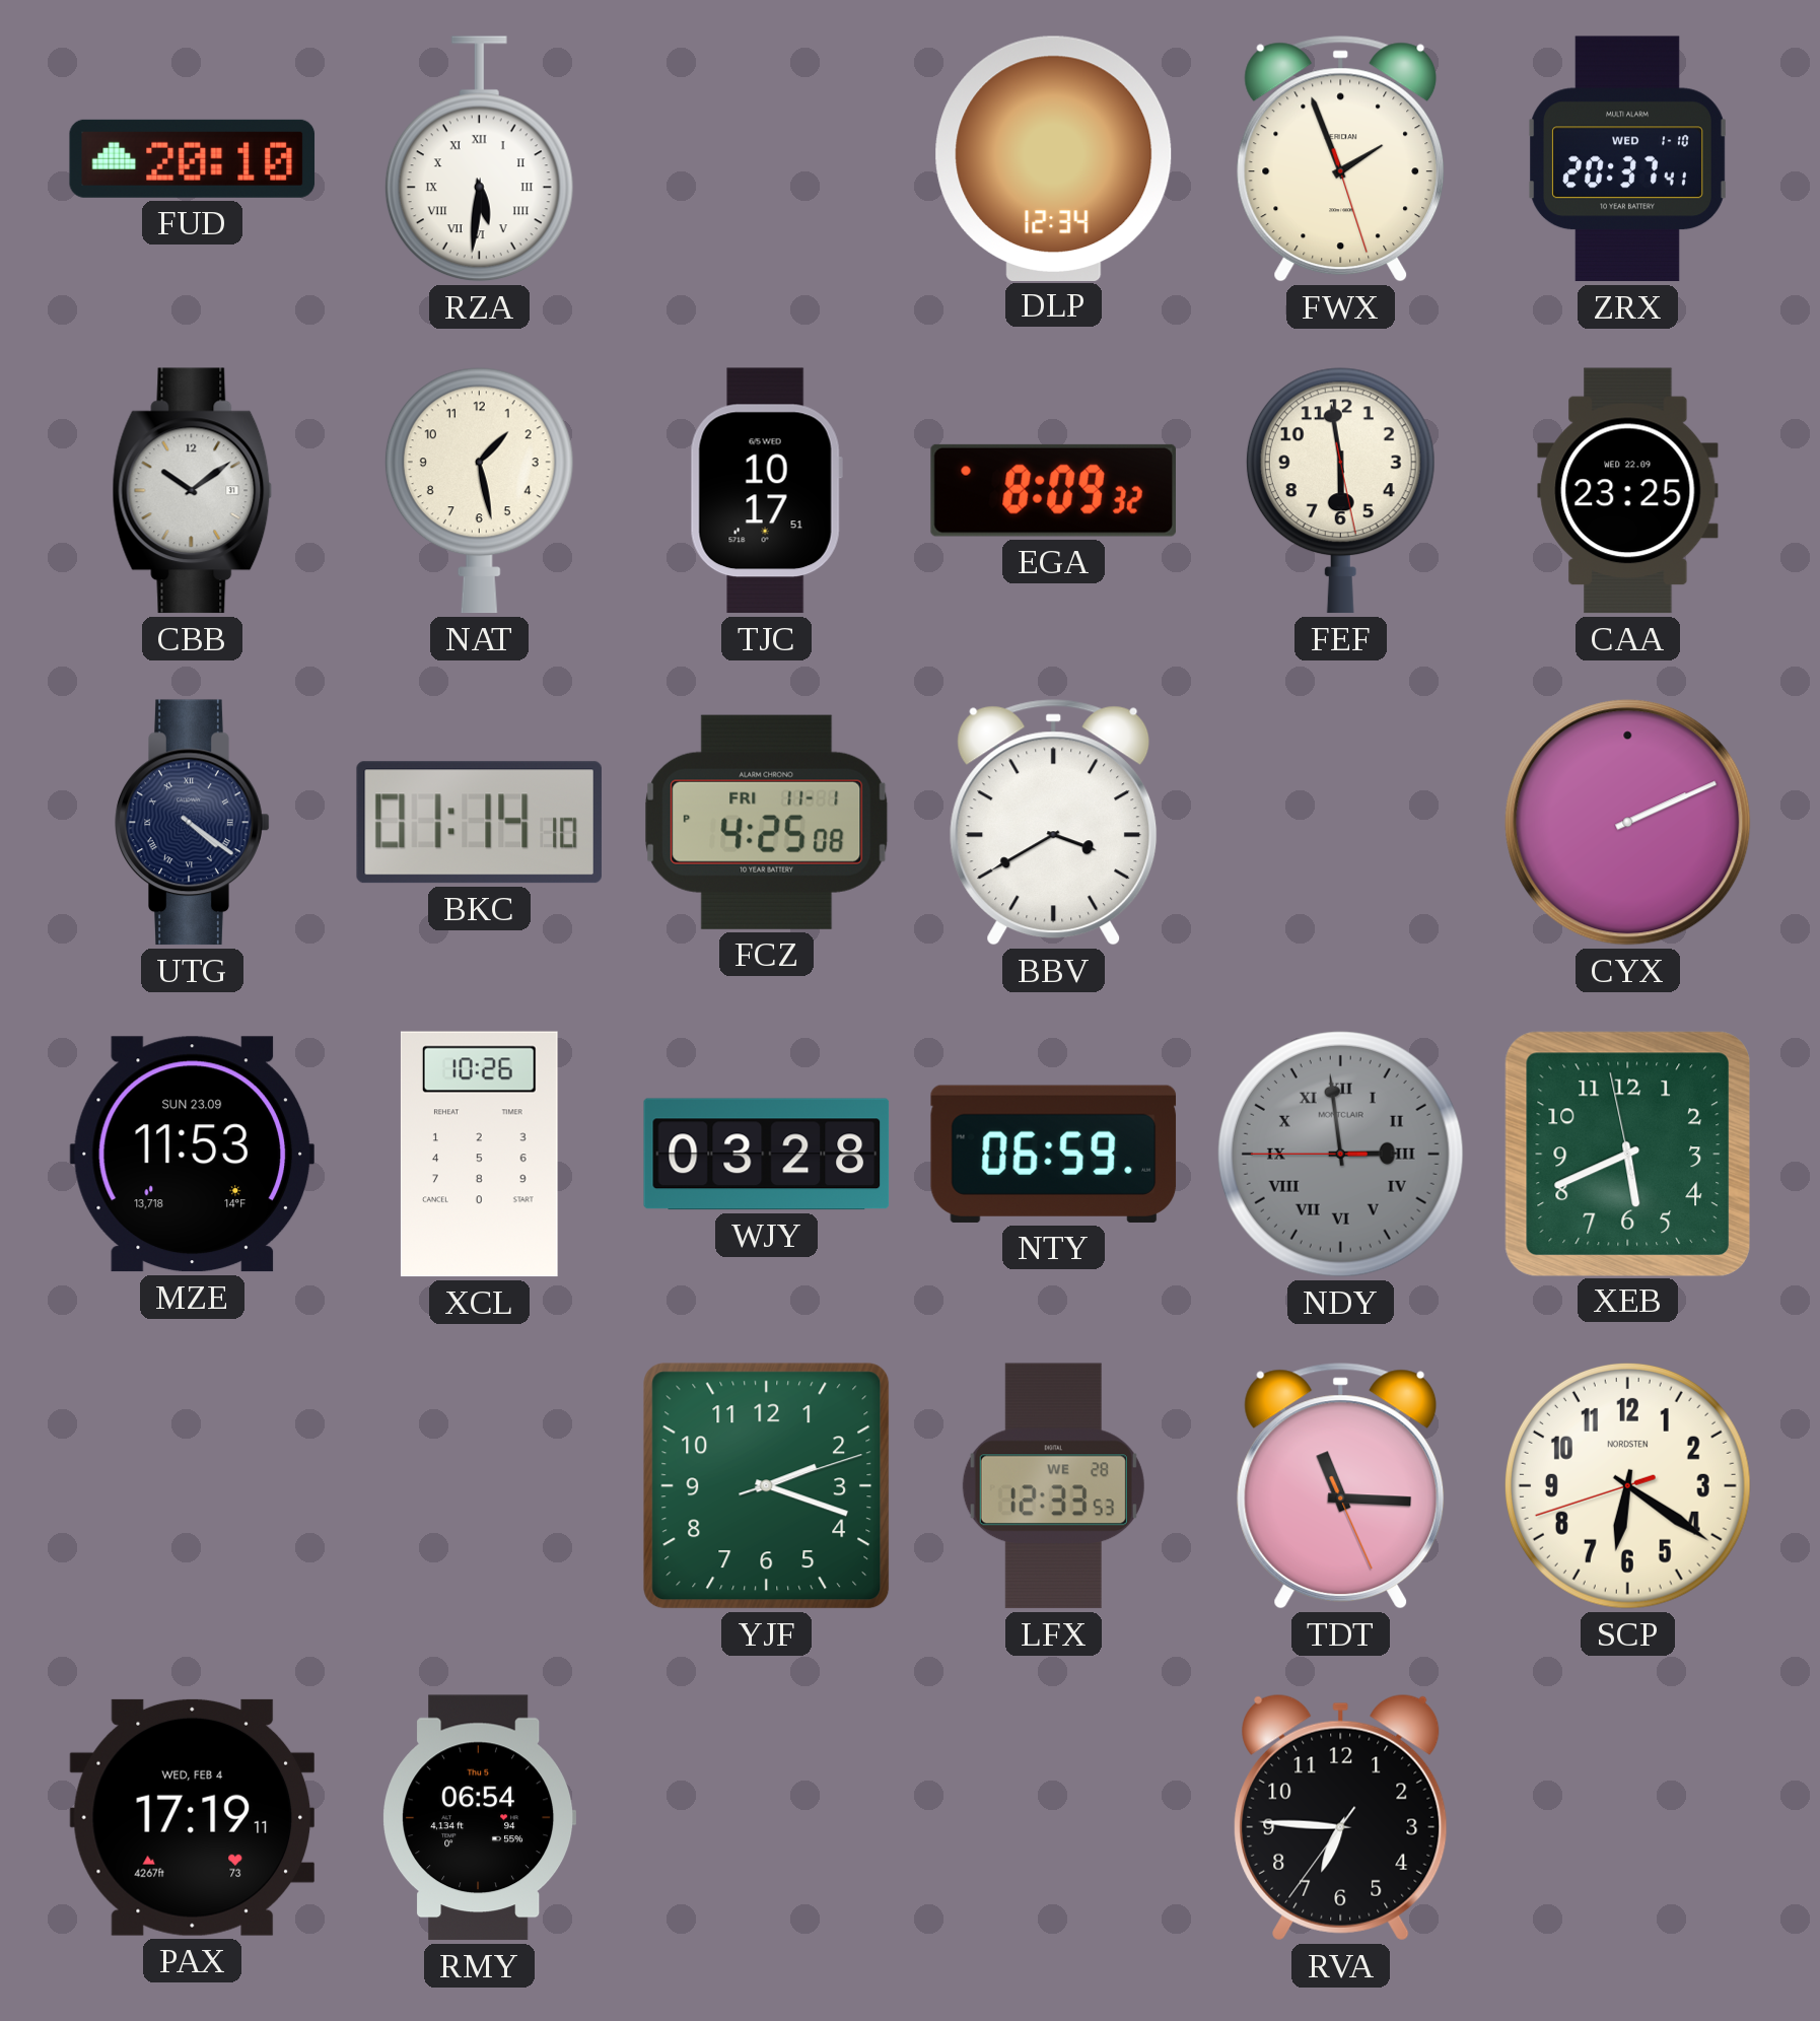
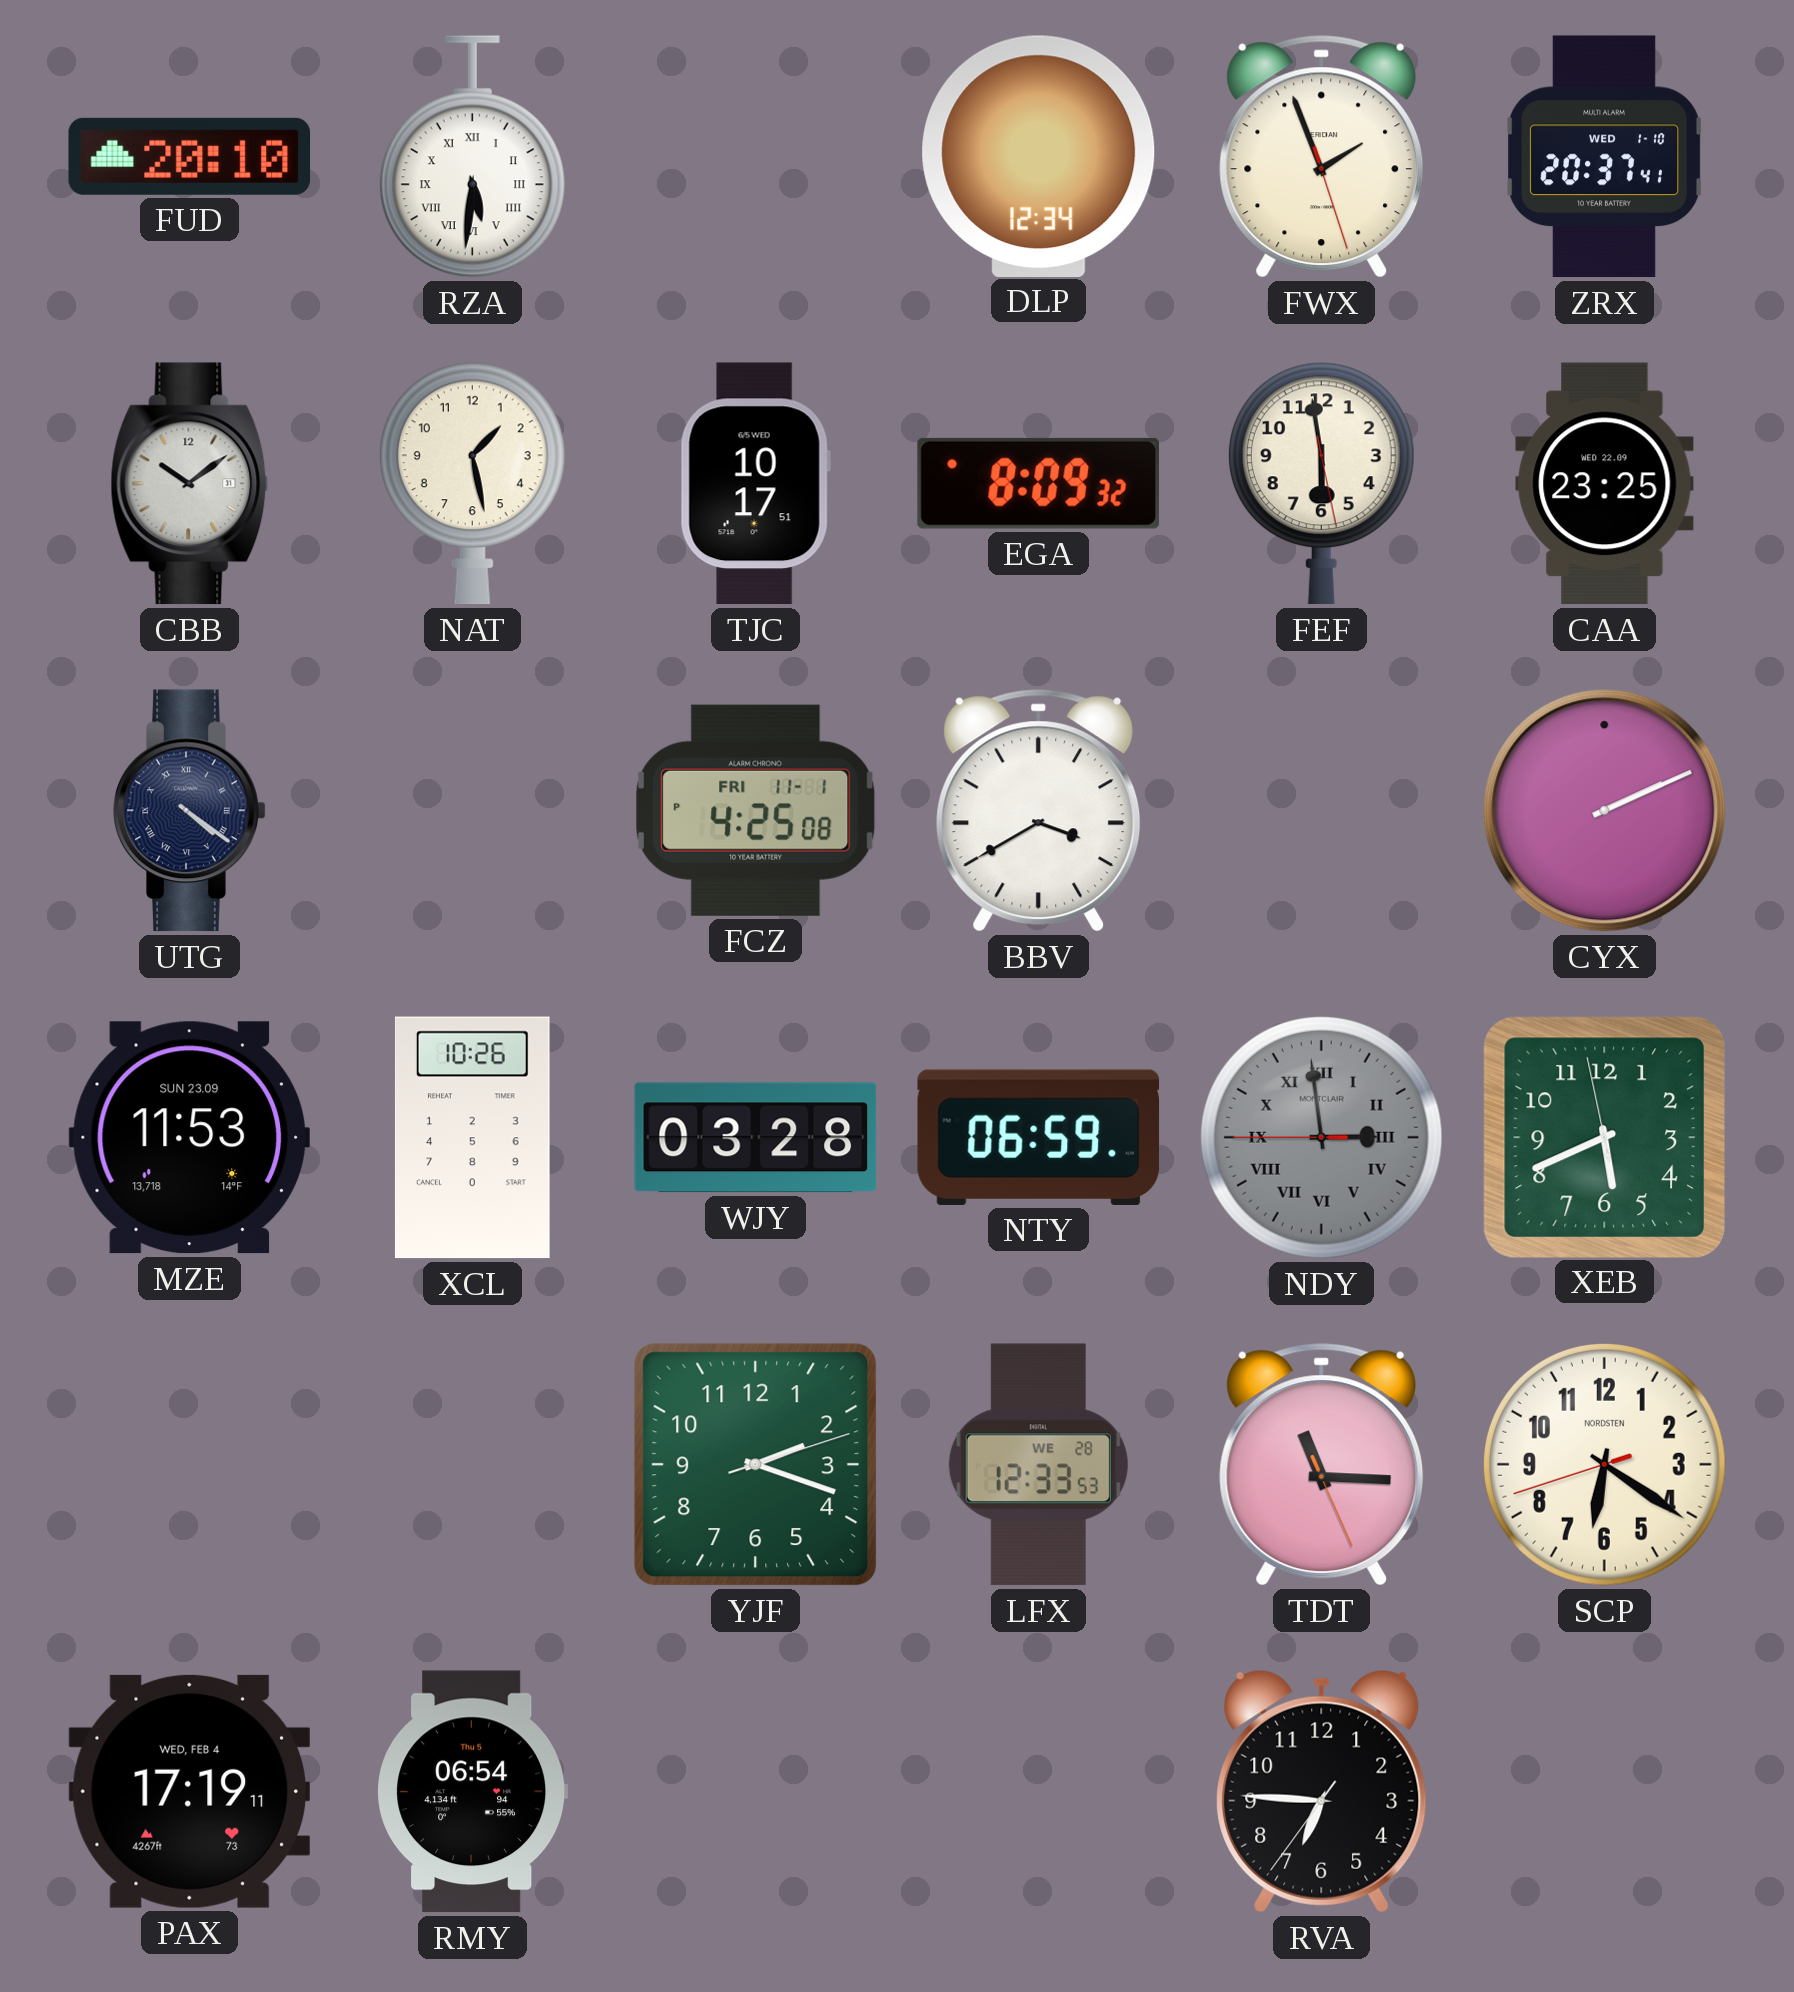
BKC: 01:14 -> none
